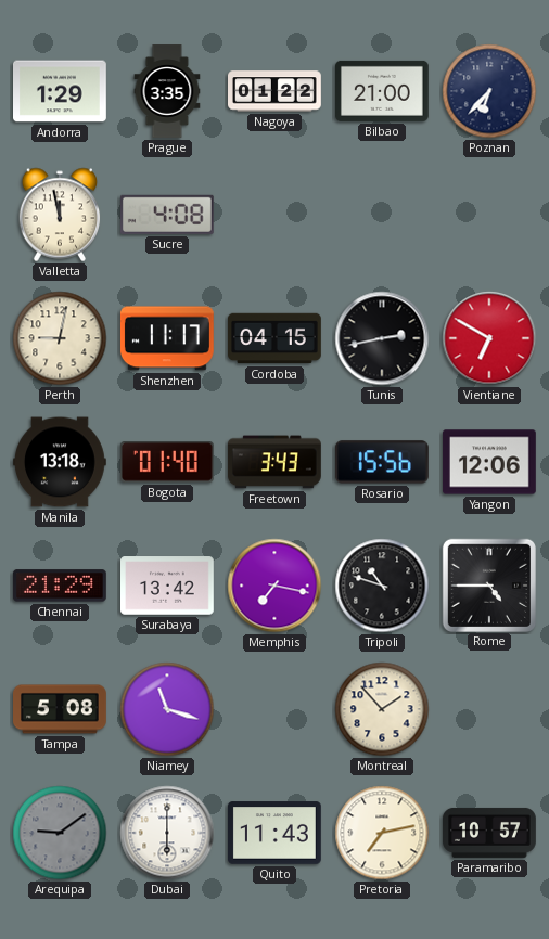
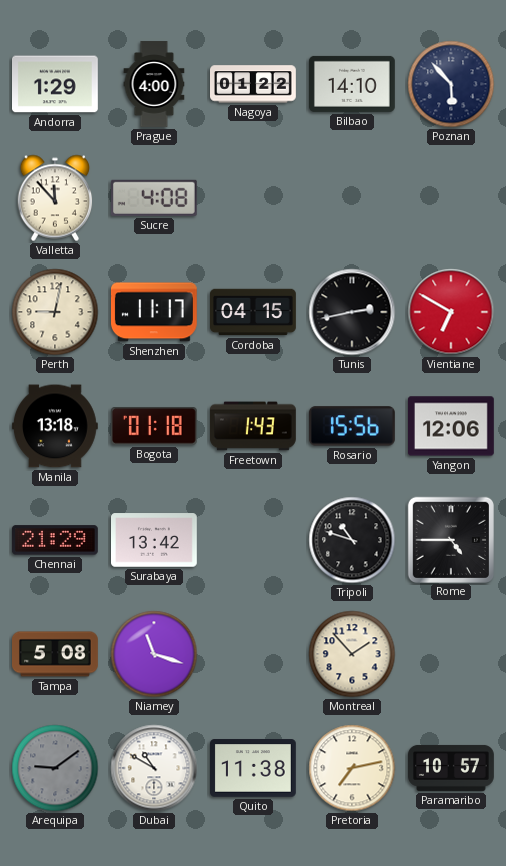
Prague: 3:35 -> 4:00
Bilbao: 21:00 -> 14:10
Poznan: 6:37 -> 5:53
Valletta: 11:58 -> 11:53
Bogota: 01:40 -> 01:18
Freetown: 3:43 -> 1:43
Memphis: 7:17 -> none
Dubai: 6:00 -> 10:50
Quito: 11:43 -> 11:38
